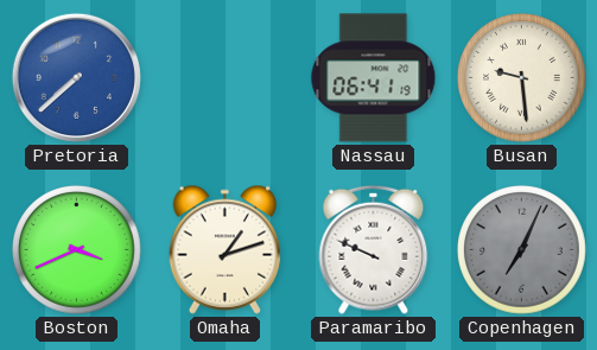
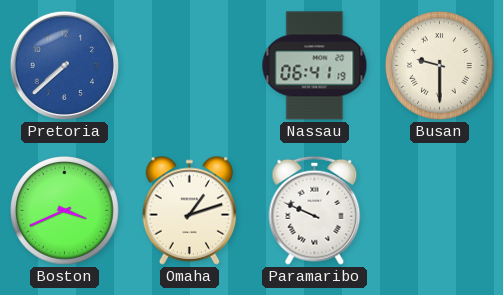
Busan: 9:29 -> 9:30
Copenhagen: 7:04 -> none
